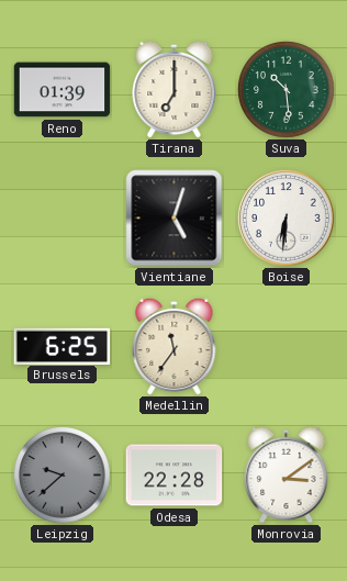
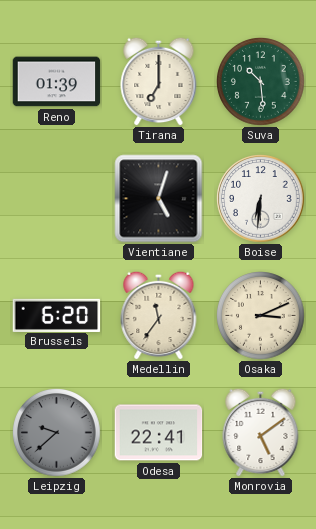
Brussels: 6:25 -> 6:20
Osaka: none -> 3:11
Odesa: 22:28 -> 22:41
Monrovia: 3:09 -> 5:09
